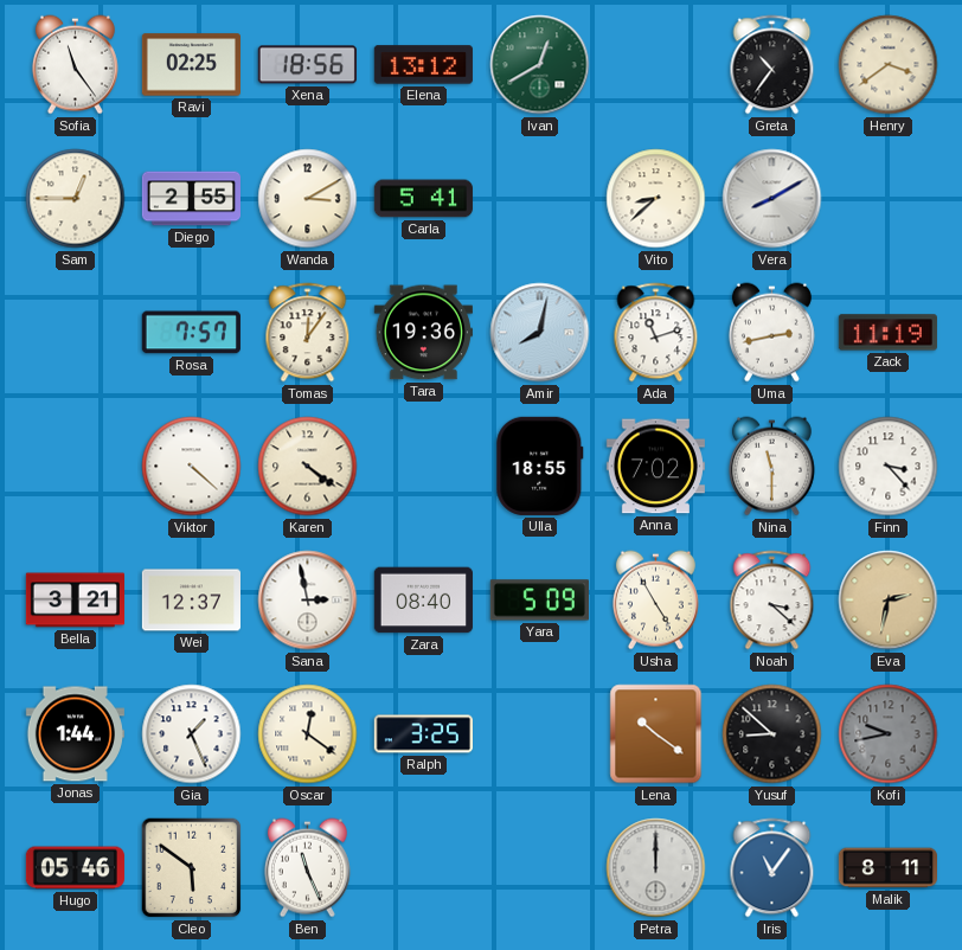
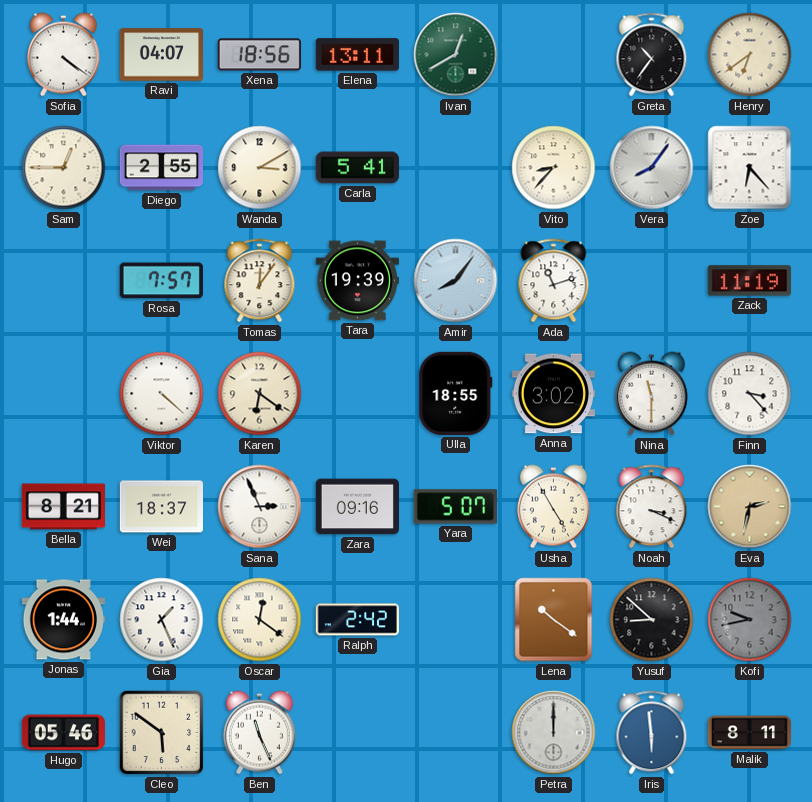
Sofia: 11:24 -> 4:21
Ravi: 02:25 -> 04:07
Elena: 13:12 -> 13:11
Henry: 3:39 -> 6:39
Vito: 8:38 -> 8:37
Vera: 8:10 -> 8:06
Zoe: none -> 6:23
Tara: 19:36 -> 19:39
Amir: 8:02 -> 8:06
Uma: 2:43 -> none
Karen: 4:21 -> 6:21
Anna: 7:02 -> 3:02
Bella: 3:21 -> 8:21
Wei: 12:37 -> 18:37
Sana: 2:58 -> 2:56
Zara: 08:40 -> 09:16
Yara: 5:09 -> 5:07
Noah: 3:22 -> 3:19
Ralph: 3:25 -> 2:42
Iris: 11:06 -> 5:59
